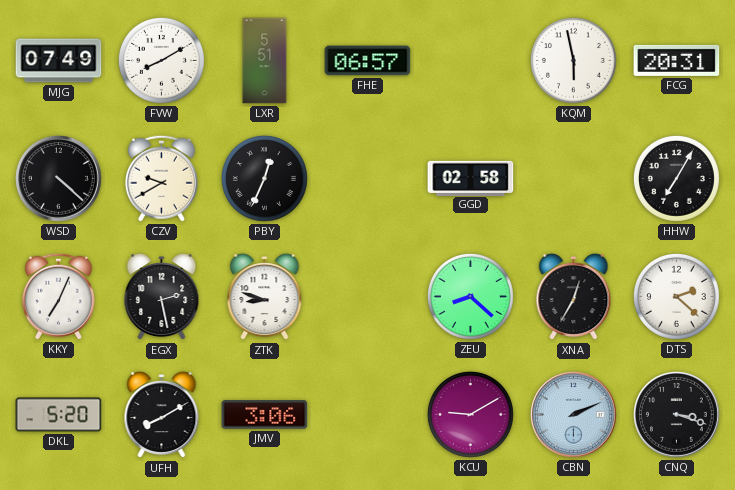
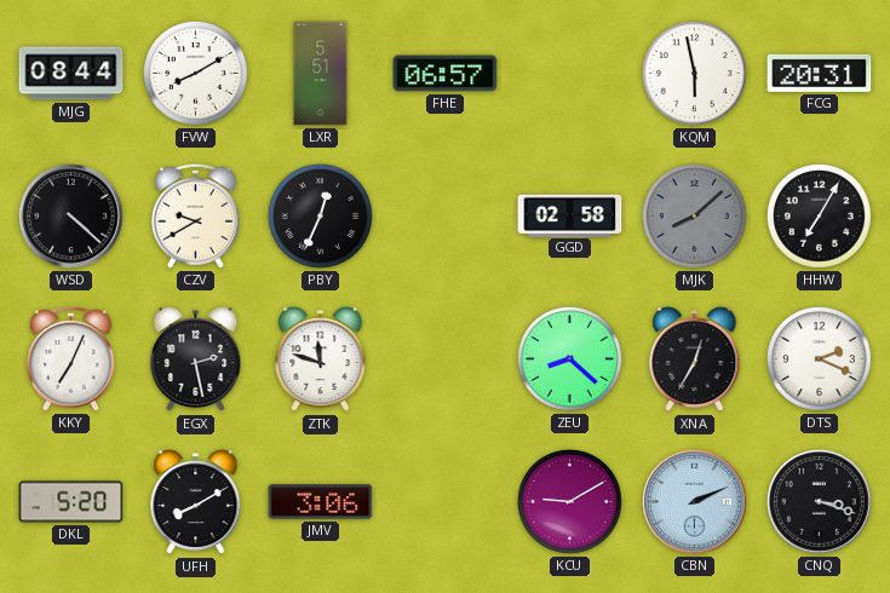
MJG: 07:49 -> 08:44
MJK: none -> 8:08
ZTK: 8:48 -> 11:48
DTS: 2:22 -> 2:19
